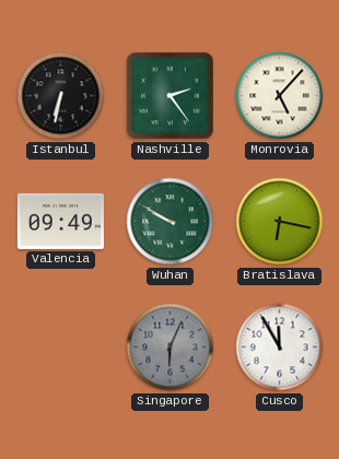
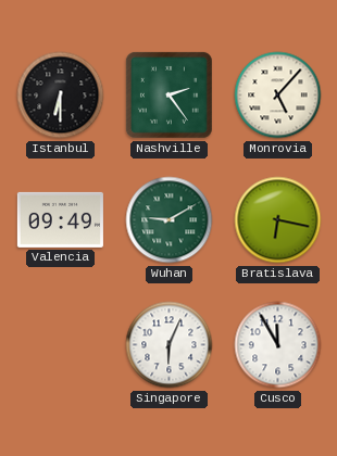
Istanbul: 6:32 -> 6:30
Wuhan: 9:50 -> 9:10
Singapore dial: grey -> white
